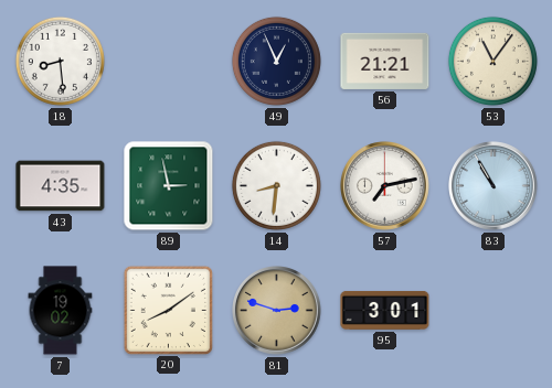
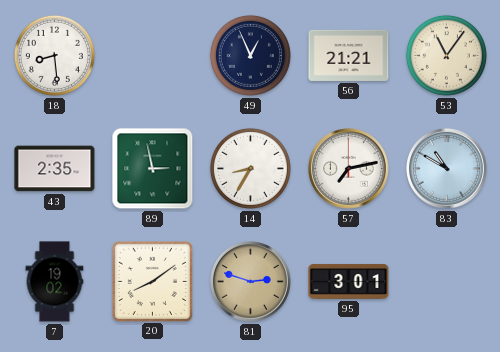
43: 4:35 -> 2:35
14: 8:31 -> 8:35
83: 10:55 -> 10:50
